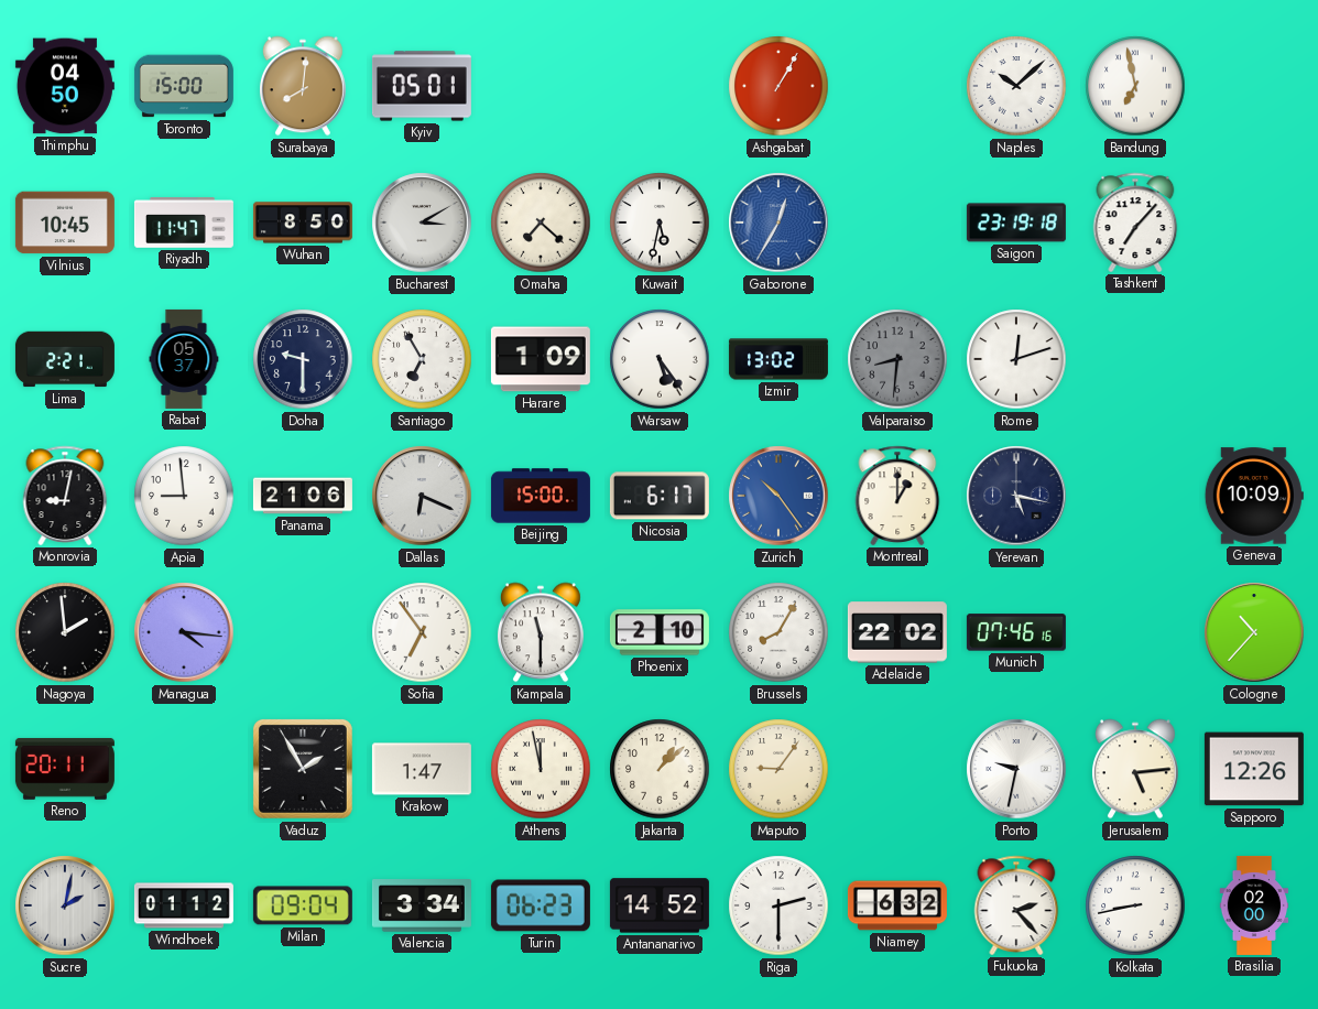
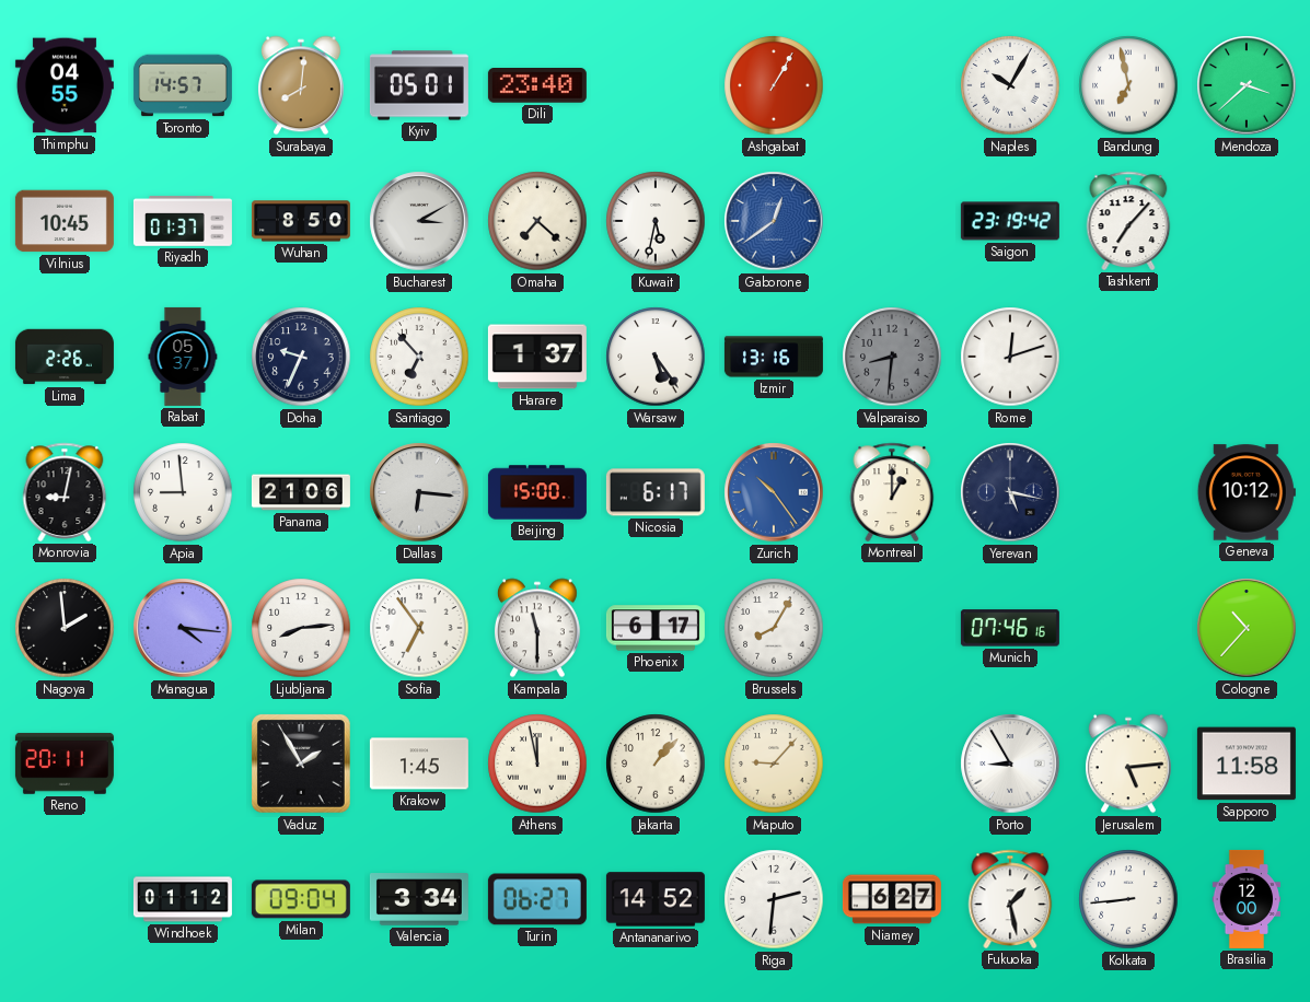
Thimphu: 04:50 -> 04:55
Toronto: 15:00 -> 14:57
Dili: none -> 23:40
Naples: 10:08 -> 10:05
Mendoza: none -> 3:38
Riyadh: 11:47 -> 01:37
Gaborone: 12:35 -> 12:39
Saigon: 23:19:18 -> 23:19:42
Lima: 2:21 -> 2:26
Doha: 9:30 -> 9:34
Santiago: 6:55 -> 6:53
Harare: 1:09 -> 1:37
Izmir: 13:02 -> 13:16
Dallas: 6:19 -> 6:16
Geneva: 10:09 -> 10:12
Ljubljana: none -> 8:14
Phoenix: 2:10 -> 6:17
Adelaide: 22:02 -> none
Krakow: 1:47 -> 1:45
Jakarta: 1:08 -> 1:07
Maputo: 9:06 -> 9:07
Porto: 9:32 -> 8:55
Sapporo: 12:26 -> 11:58
Sucre: 2:02 -> none
Turin: 06:23 -> 06:27
Riga: 2:30 -> 2:31
Niamey: 6:32 -> 6:27
Fukuoka: 2:23 -> 1:28
Kolkata: 8:43 -> 8:44
Brasilia: 02:00 -> 12:00
